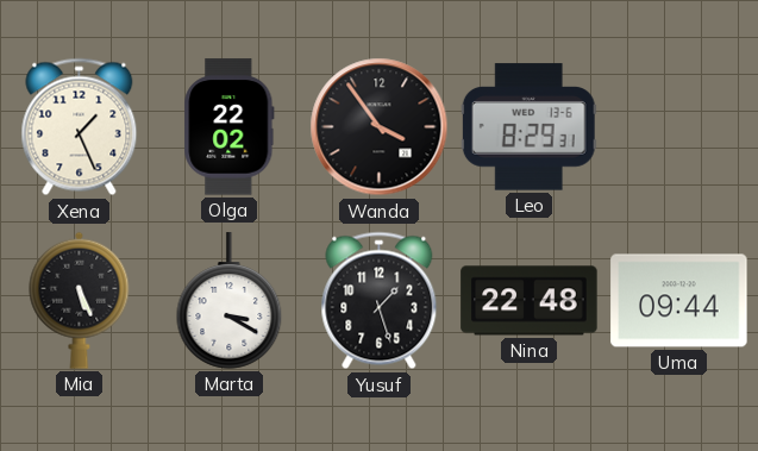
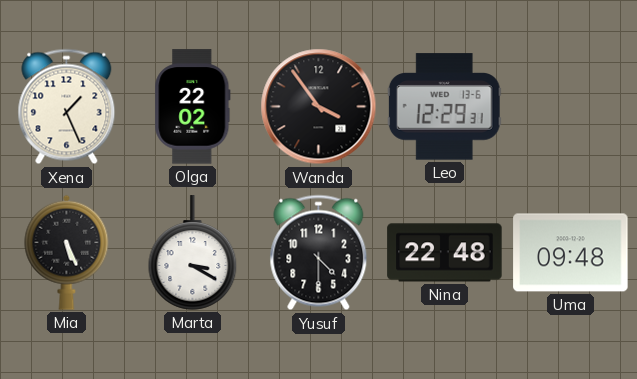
Leo: 8:29 -> 12:29
Yusuf: 1:27 -> 4:30
Uma: 09:44 -> 09:48
